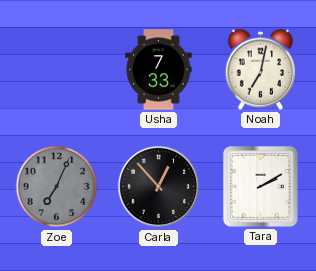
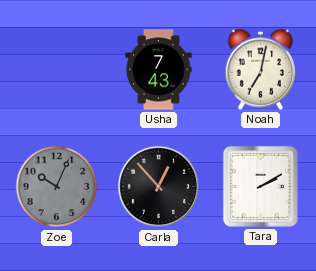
Usha: 7:33 -> 7:43
Zoe: 7:04 -> 10:04
